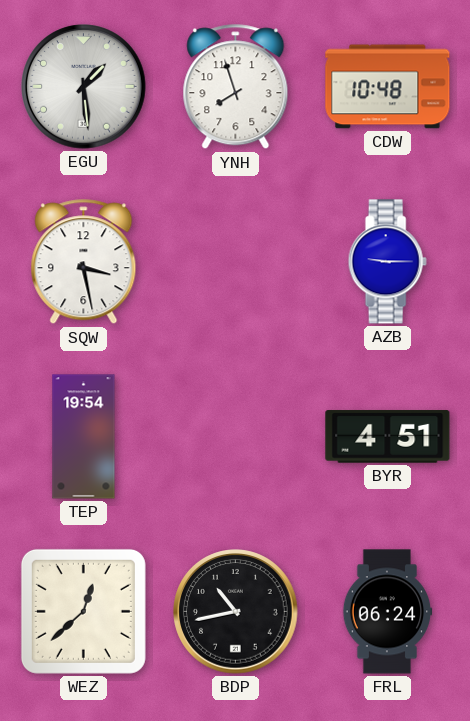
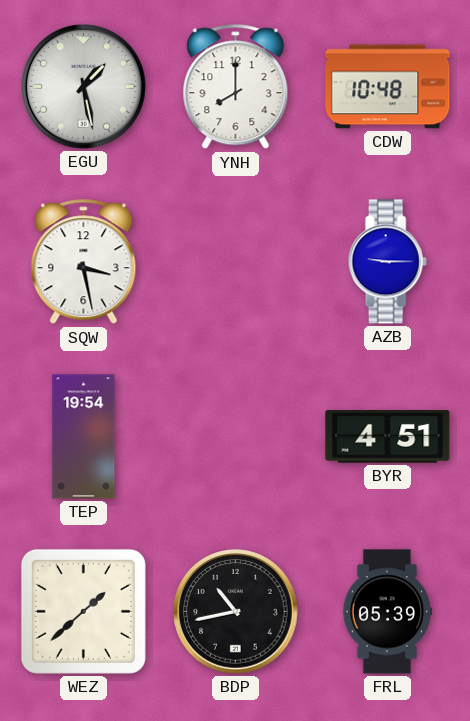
EGU: 1:29 -> 1:28
YNH: 7:57 -> 8:00
WEZ: 12:38 -> 1:38
FRL: 06:24 -> 05:39
